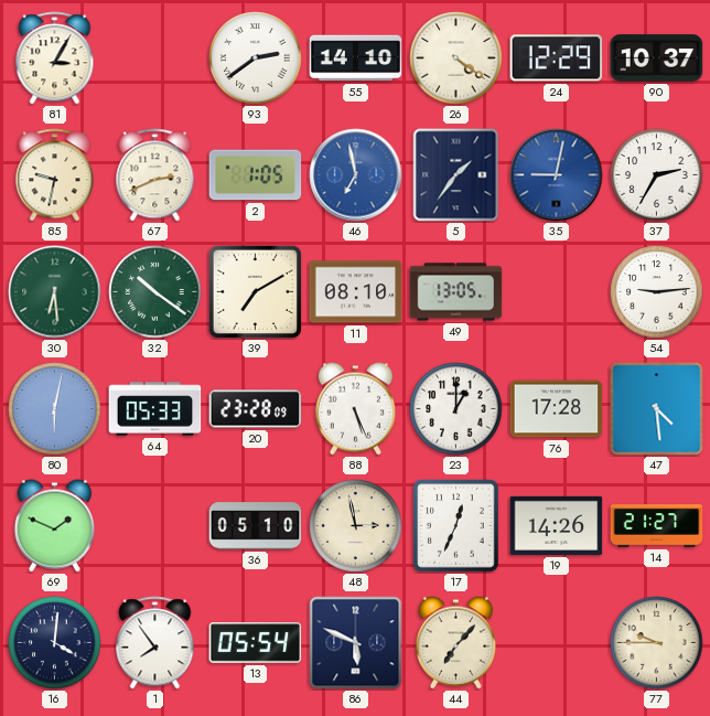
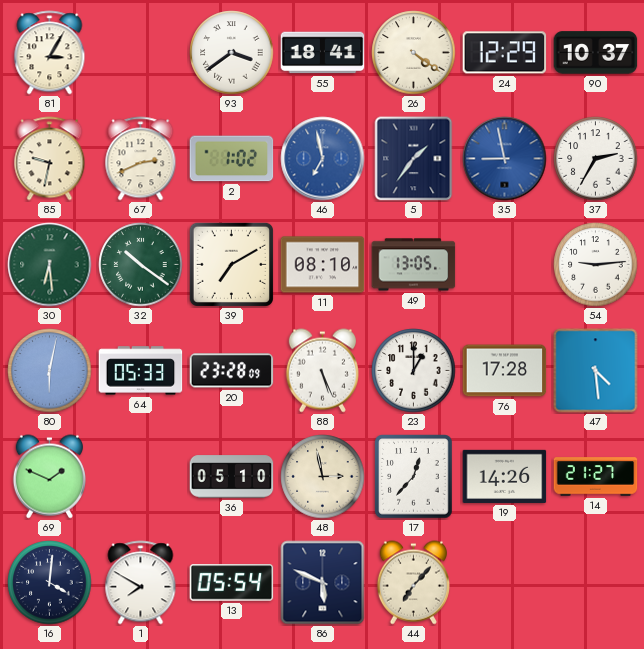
93: 2:39 -> 3:39
55: 14:10 -> 18:41
2: 1:05 -> 1:02
35: 9:02 -> 8:58
17: 12:34 -> 12:37
1: 7:54 -> 7:50
77: 9:45 -> none
